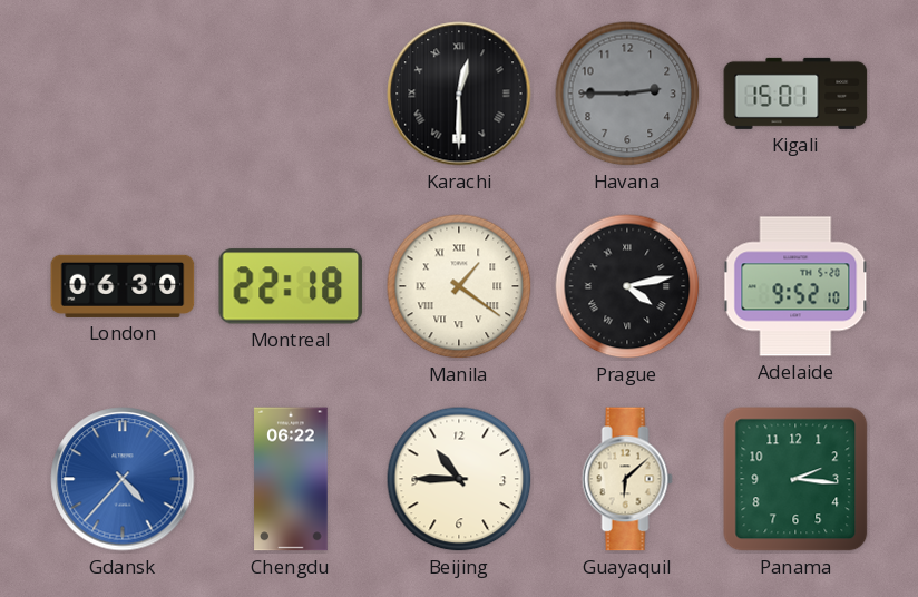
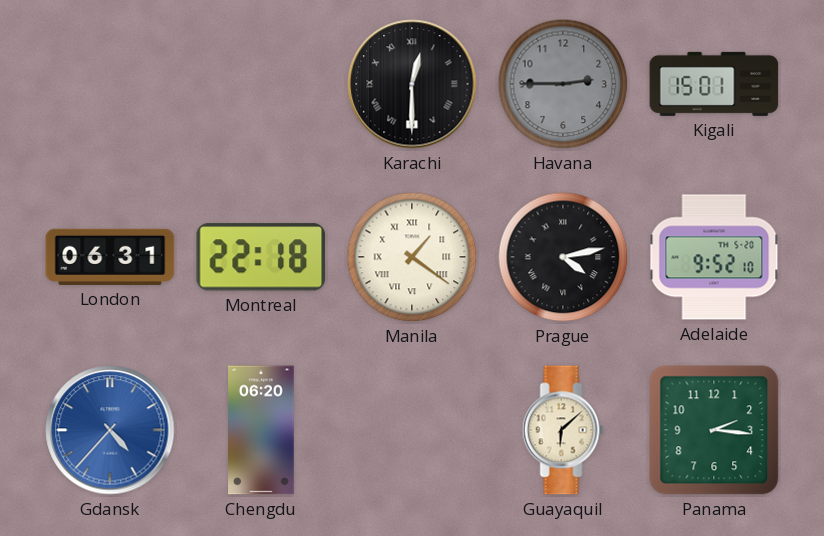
London: 06:30 -> 06:31
Chengdu: 06:22 -> 06:20
Beijing: 10:45 -> none
